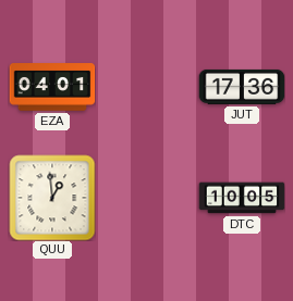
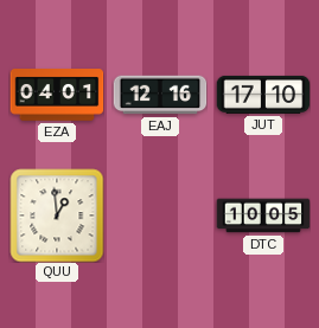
EAJ: none -> 12:16
JUT: 17:36 -> 17:10
